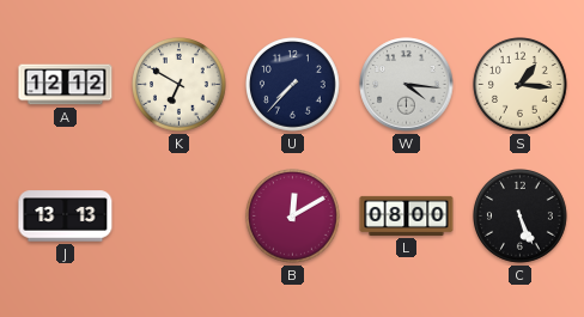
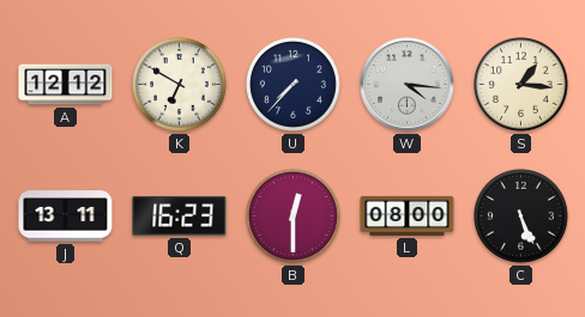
J: 13:13 -> 13:11
Q: none -> 16:23
B: 12:10 -> 12:30
